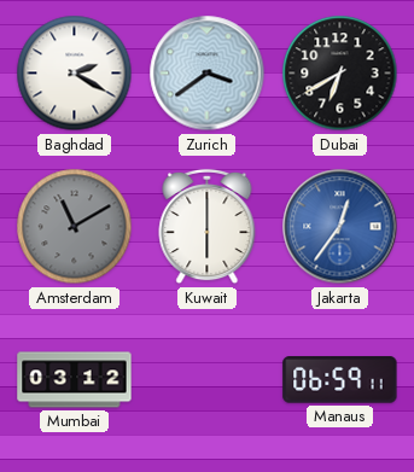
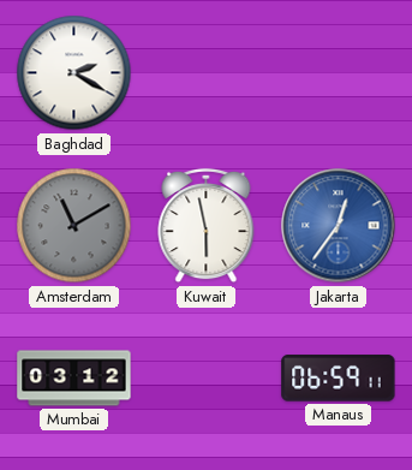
Zurich: 3:39 -> none
Dubai: 6:40 -> none
Kuwait: 6:00 -> 5:58
